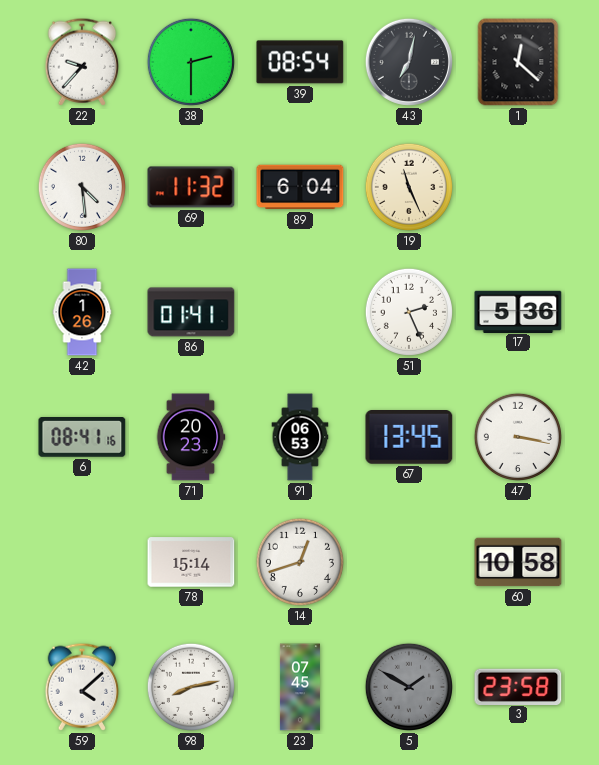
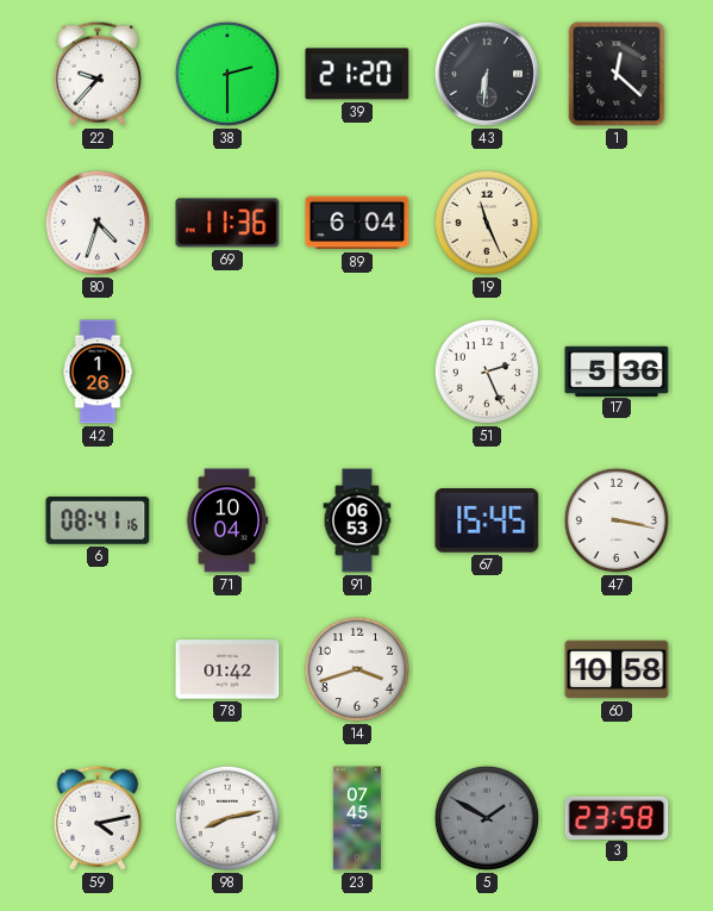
39: 08:54 -> 21:20
43: 7:02 -> 6:31
80: 4:29 -> 4:33
69: 11:32 -> 11:36
86: 01:41 -> none
71: 20:23 -> 10:04
67: 13:45 -> 15:45
78: 15:14 -> 01:42
14: 12:42 -> 3:42
59: 4:08 -> 4:13
